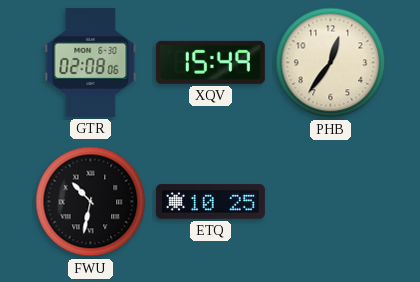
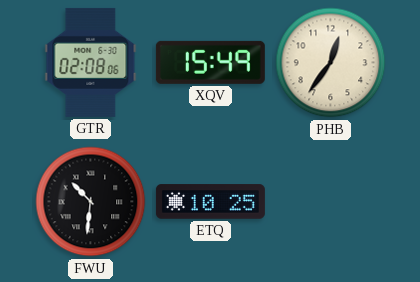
FWU: 10:32 -> 10:31
